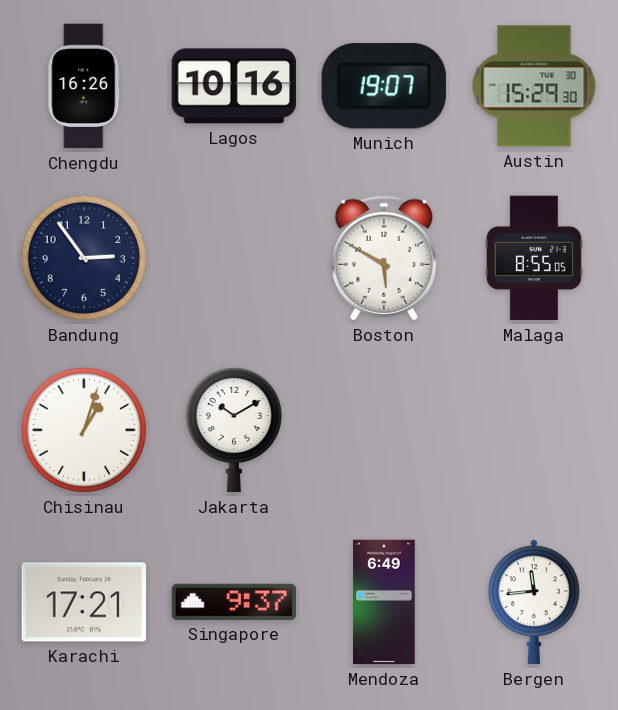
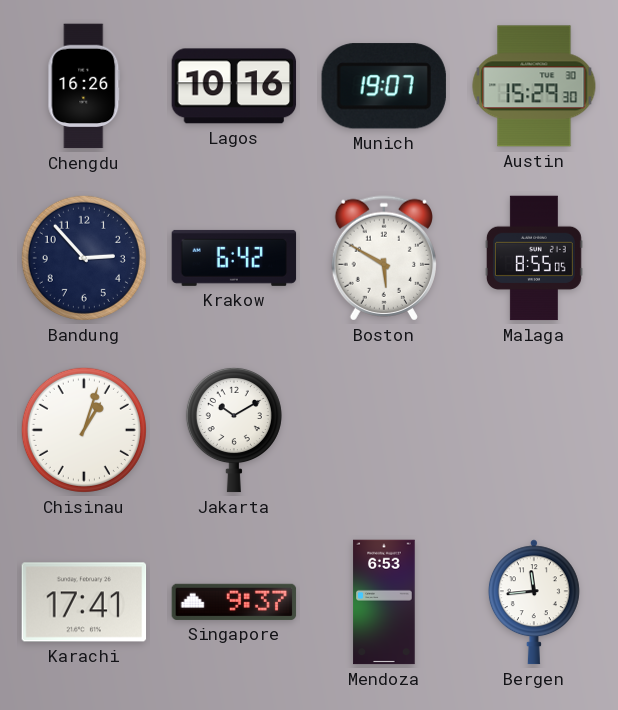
Bandung: 2:54 -> 2:53
Krakow: none -> 6:42
Karachi: 17:21 -> 17:41
Mendoza: 6:49 -> 6:53
